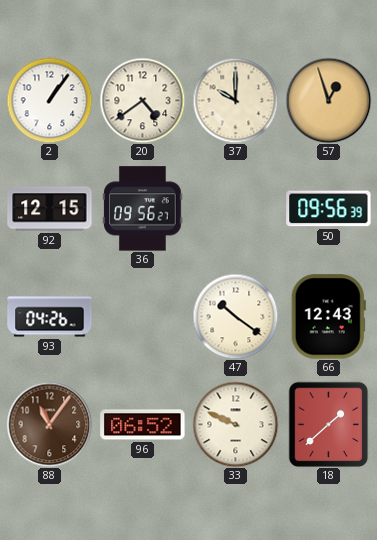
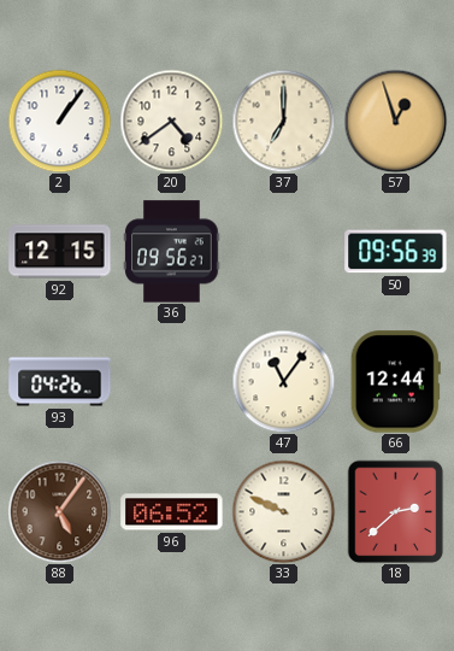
37: 10:00 -> 7:00
47: 10:21 -> 11:06
66: 12:43 -> 12:44
88: 11:06 -> 5:06
18: 1:38 -> 2:38
